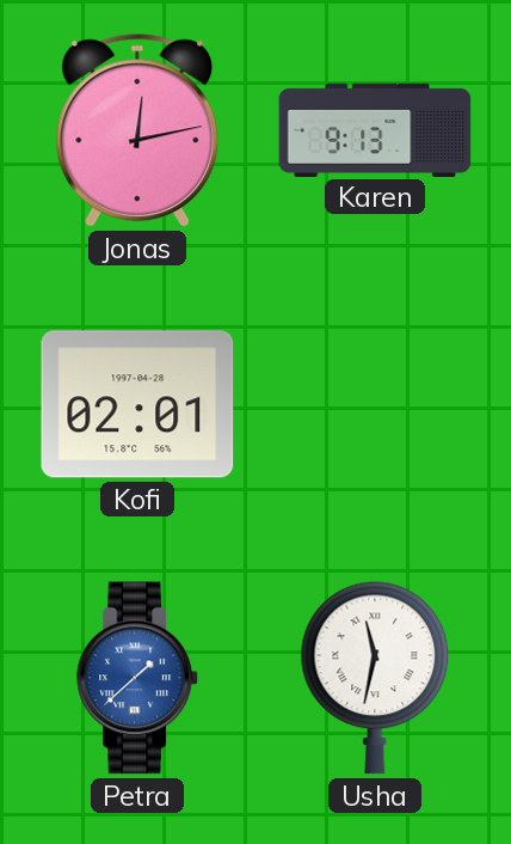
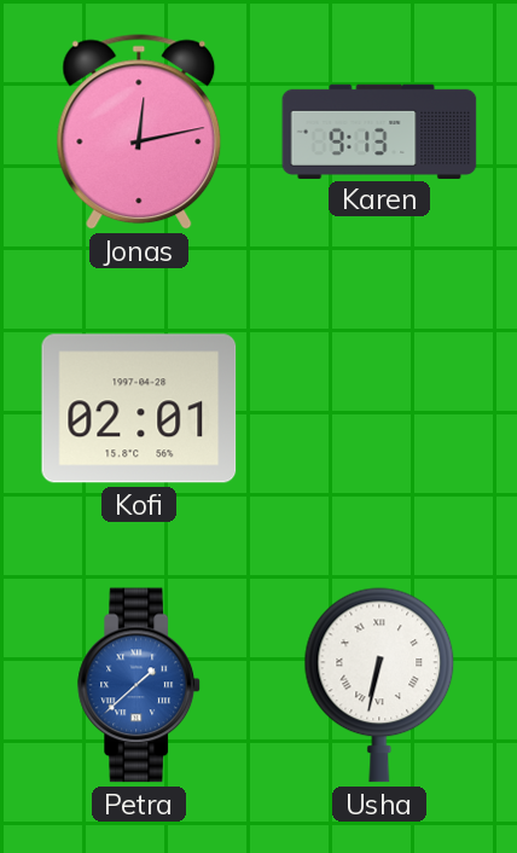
Usha: 11:32 -> 6:32
